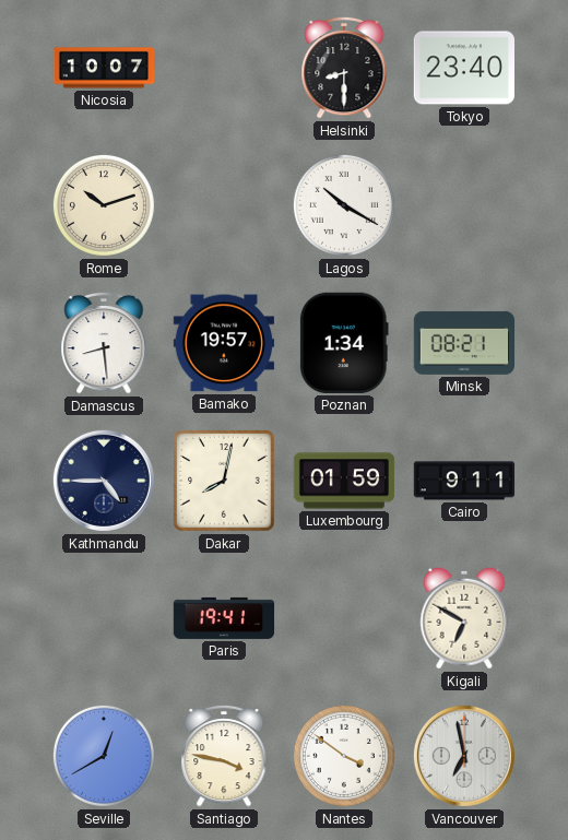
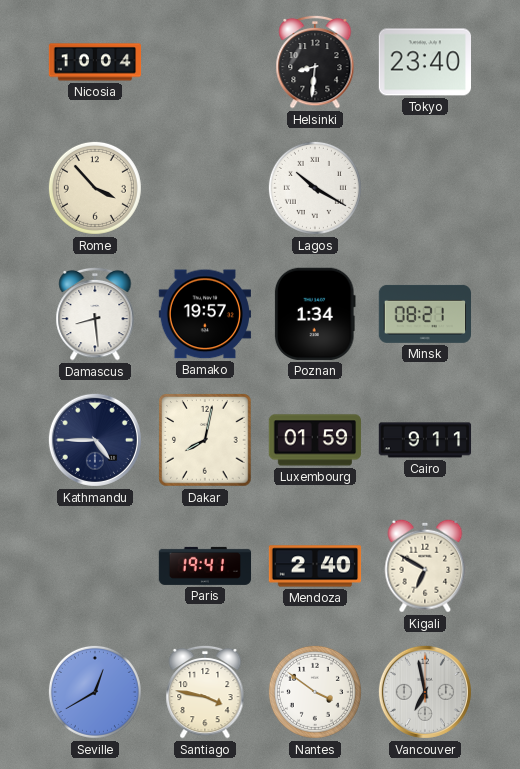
Nicosia: 10:07 -> 10:04
Helsinki: 8:30 -> 8:31
Rome: 10:12 -> 3:53
Mendoza: none -> 2:40
